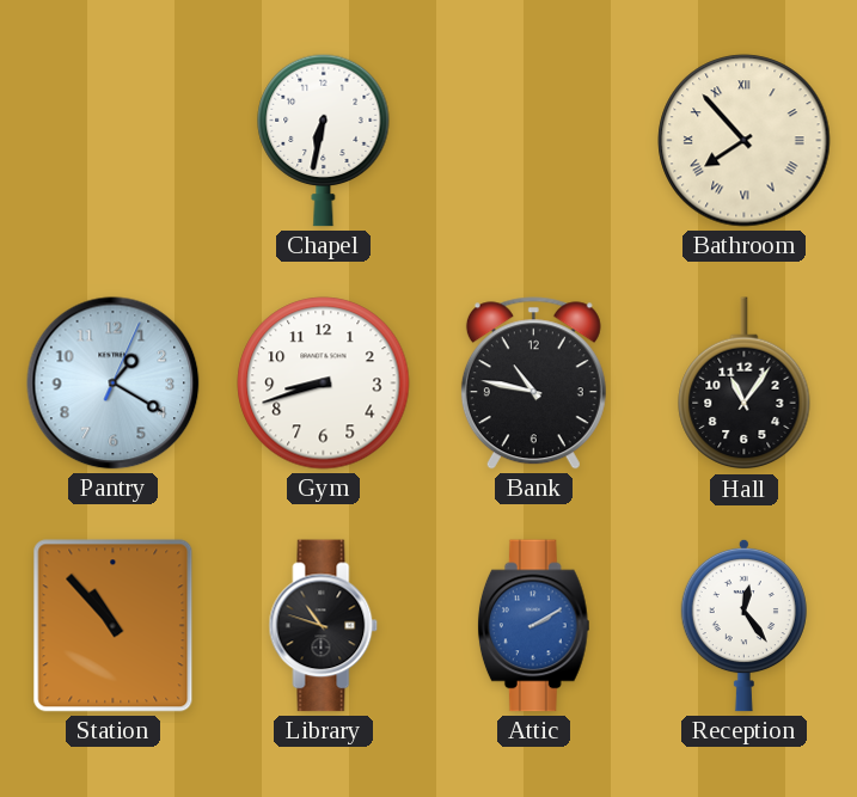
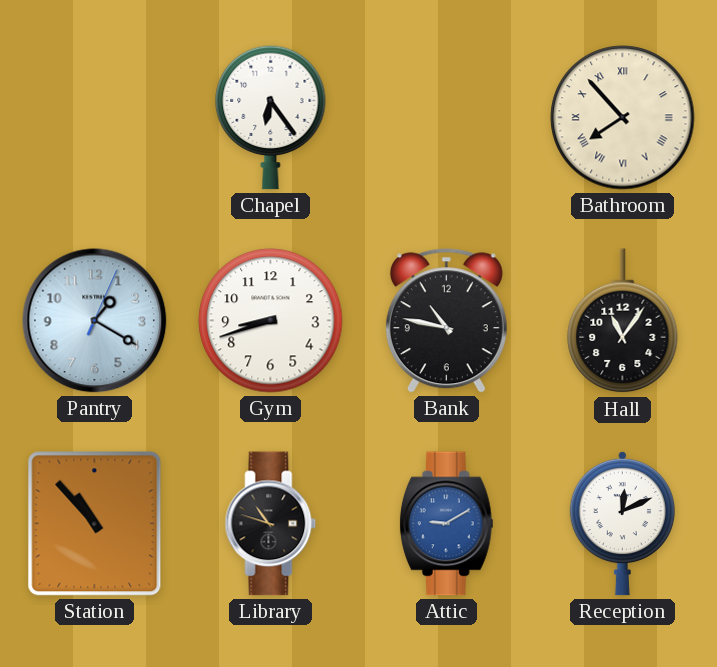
Chapel: 6:32 -> 6:24
Attic: 2:10 -> 9:10
Reception: 12:24 -> 12:11
